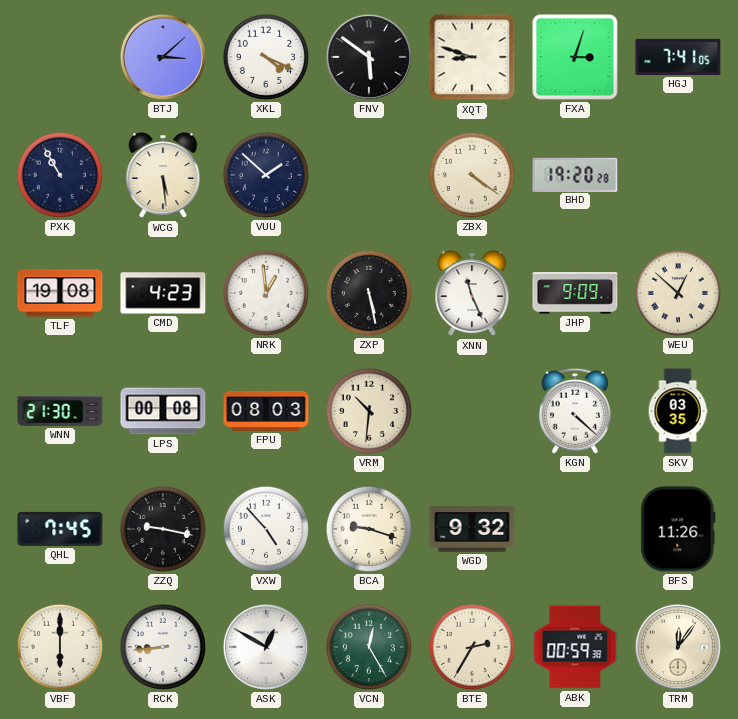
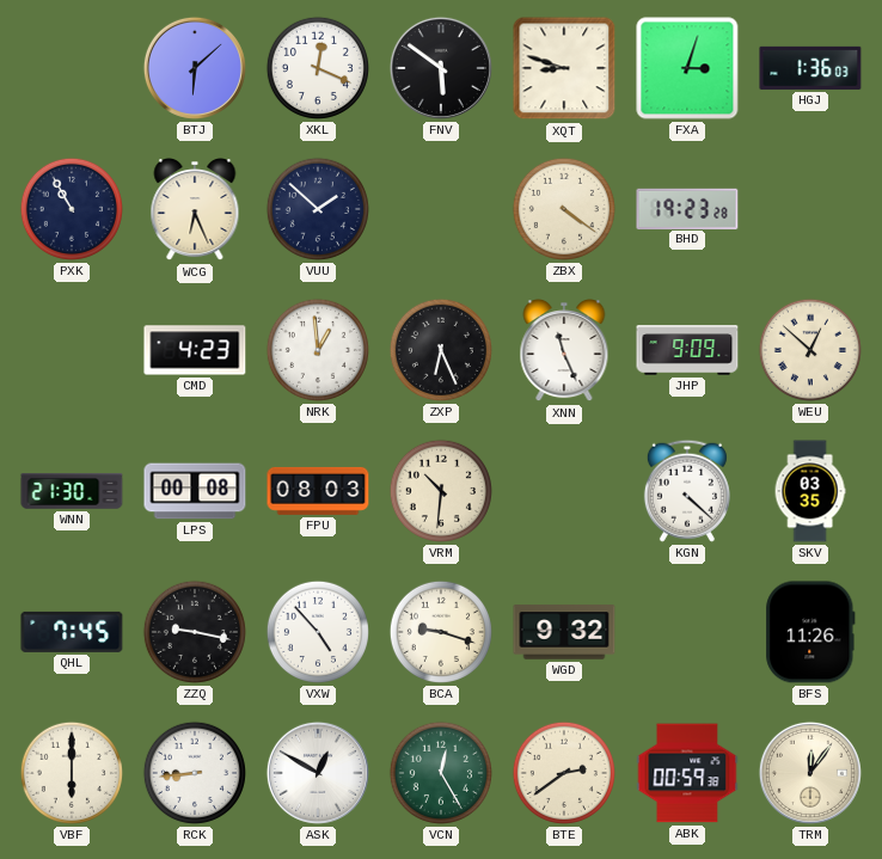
BTJ: 3:08 -> 6:08
XKL: 4:19 -> 12:19
HGJ: 7:41 -> 1:36
WCG: 5:29 -> 6:26
BHD: 19:20 -> 19:23
TLF: 19:08 -> none
ZXP: 5:28 -> 6:26
BTE: 2:35 -> 2:39
